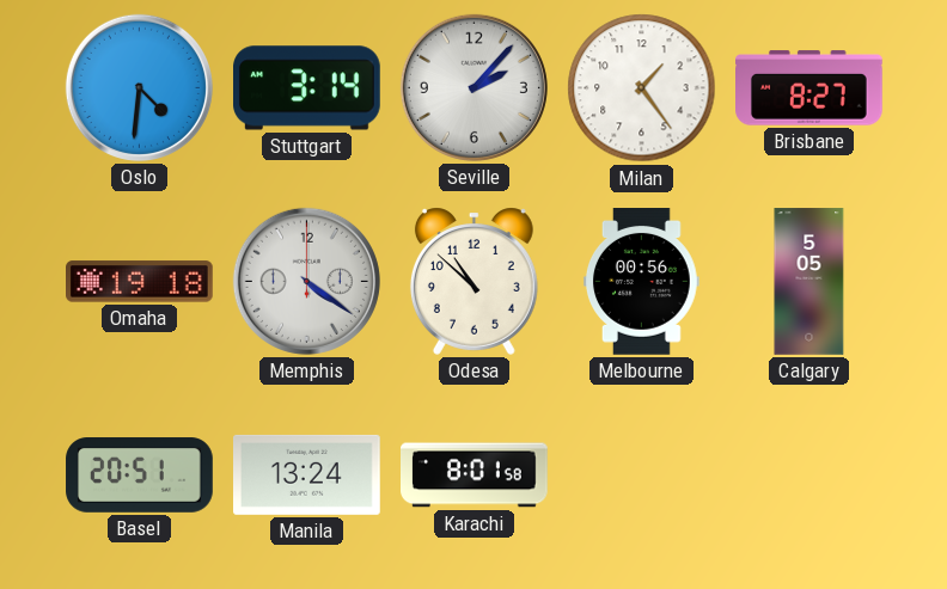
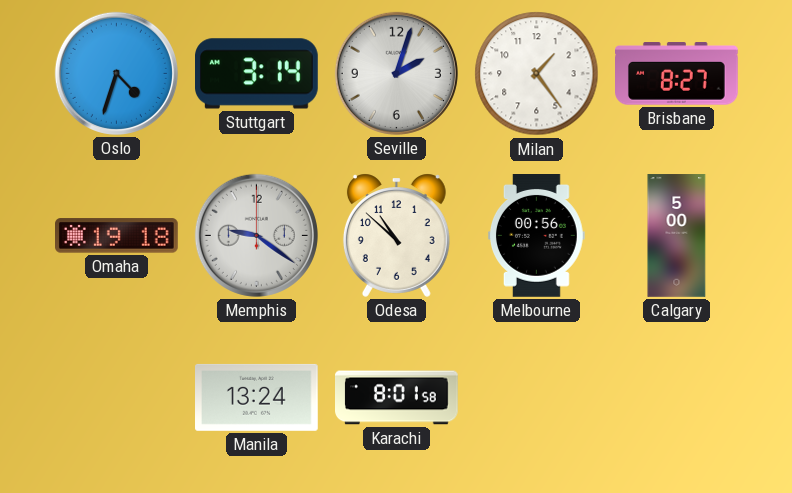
Oslo: 4:31 -> 4:33
Seville: 2:07 -> 2:03
Memphis: 4:21 -> 9:21
Calgary: 5:05 -> 5:00
Basel: 20:51 -> none
